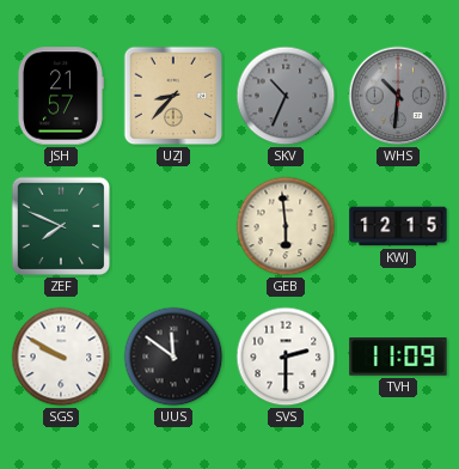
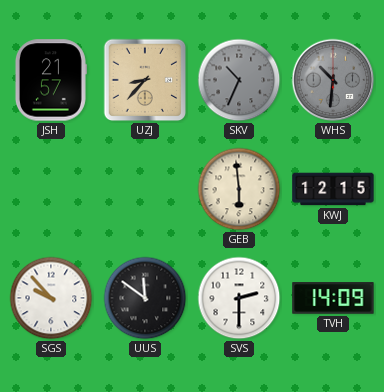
ZEF: 7:49 -> none
SGS: 9:50 -> 9:53
TVH: 11:09 -> 14:09
